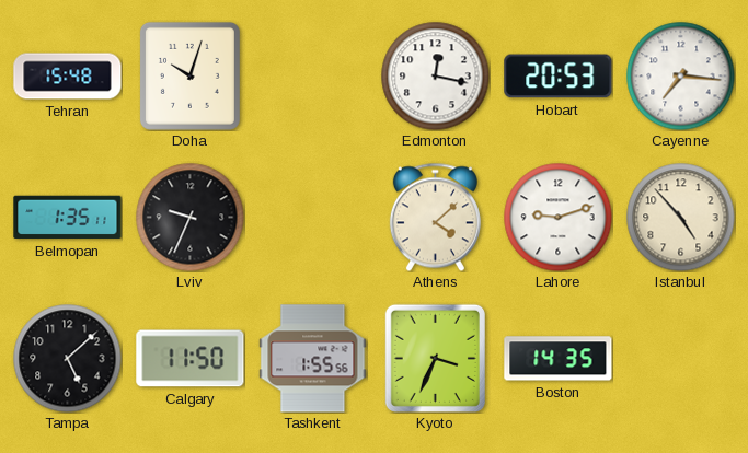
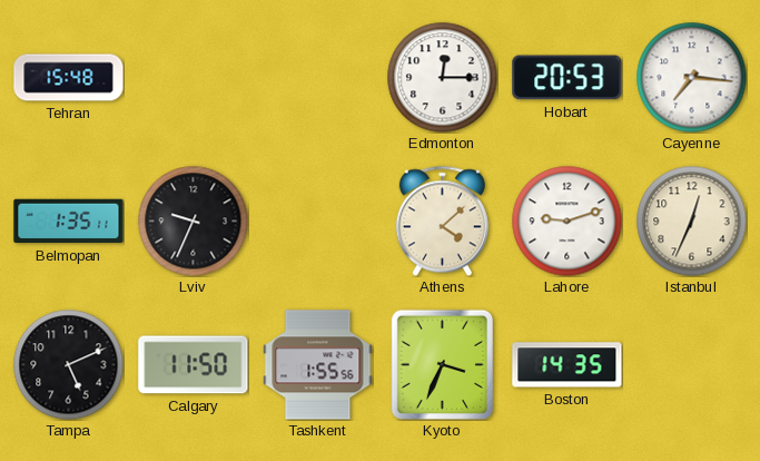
Doha: 10:03 -> none
Edmonton: 12:17 -> 12:15
Istanbul: 4:53 -> 12:34
Tampa: 5:08 -> 5:11
